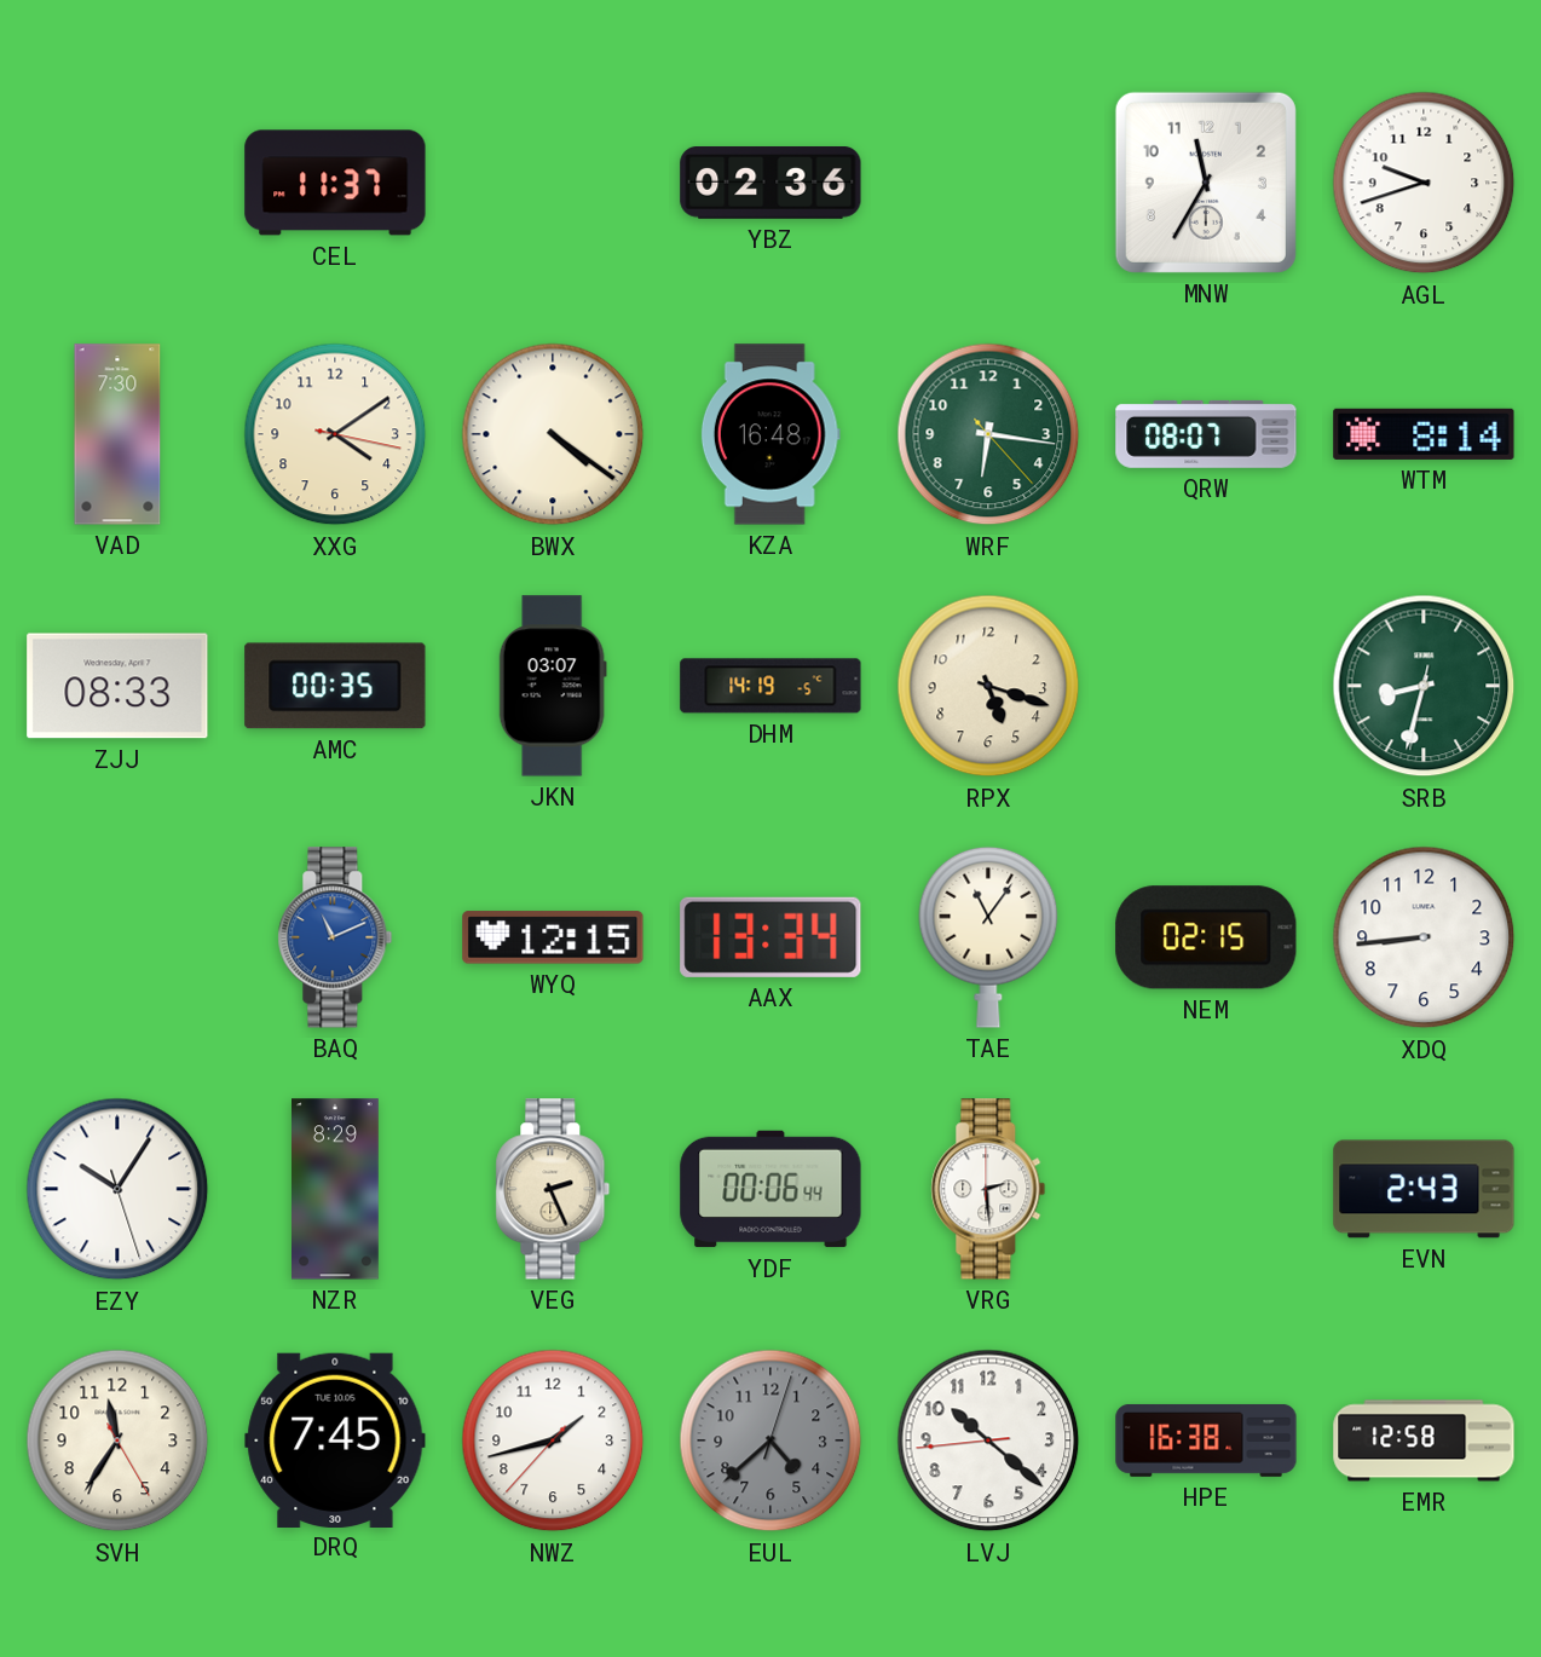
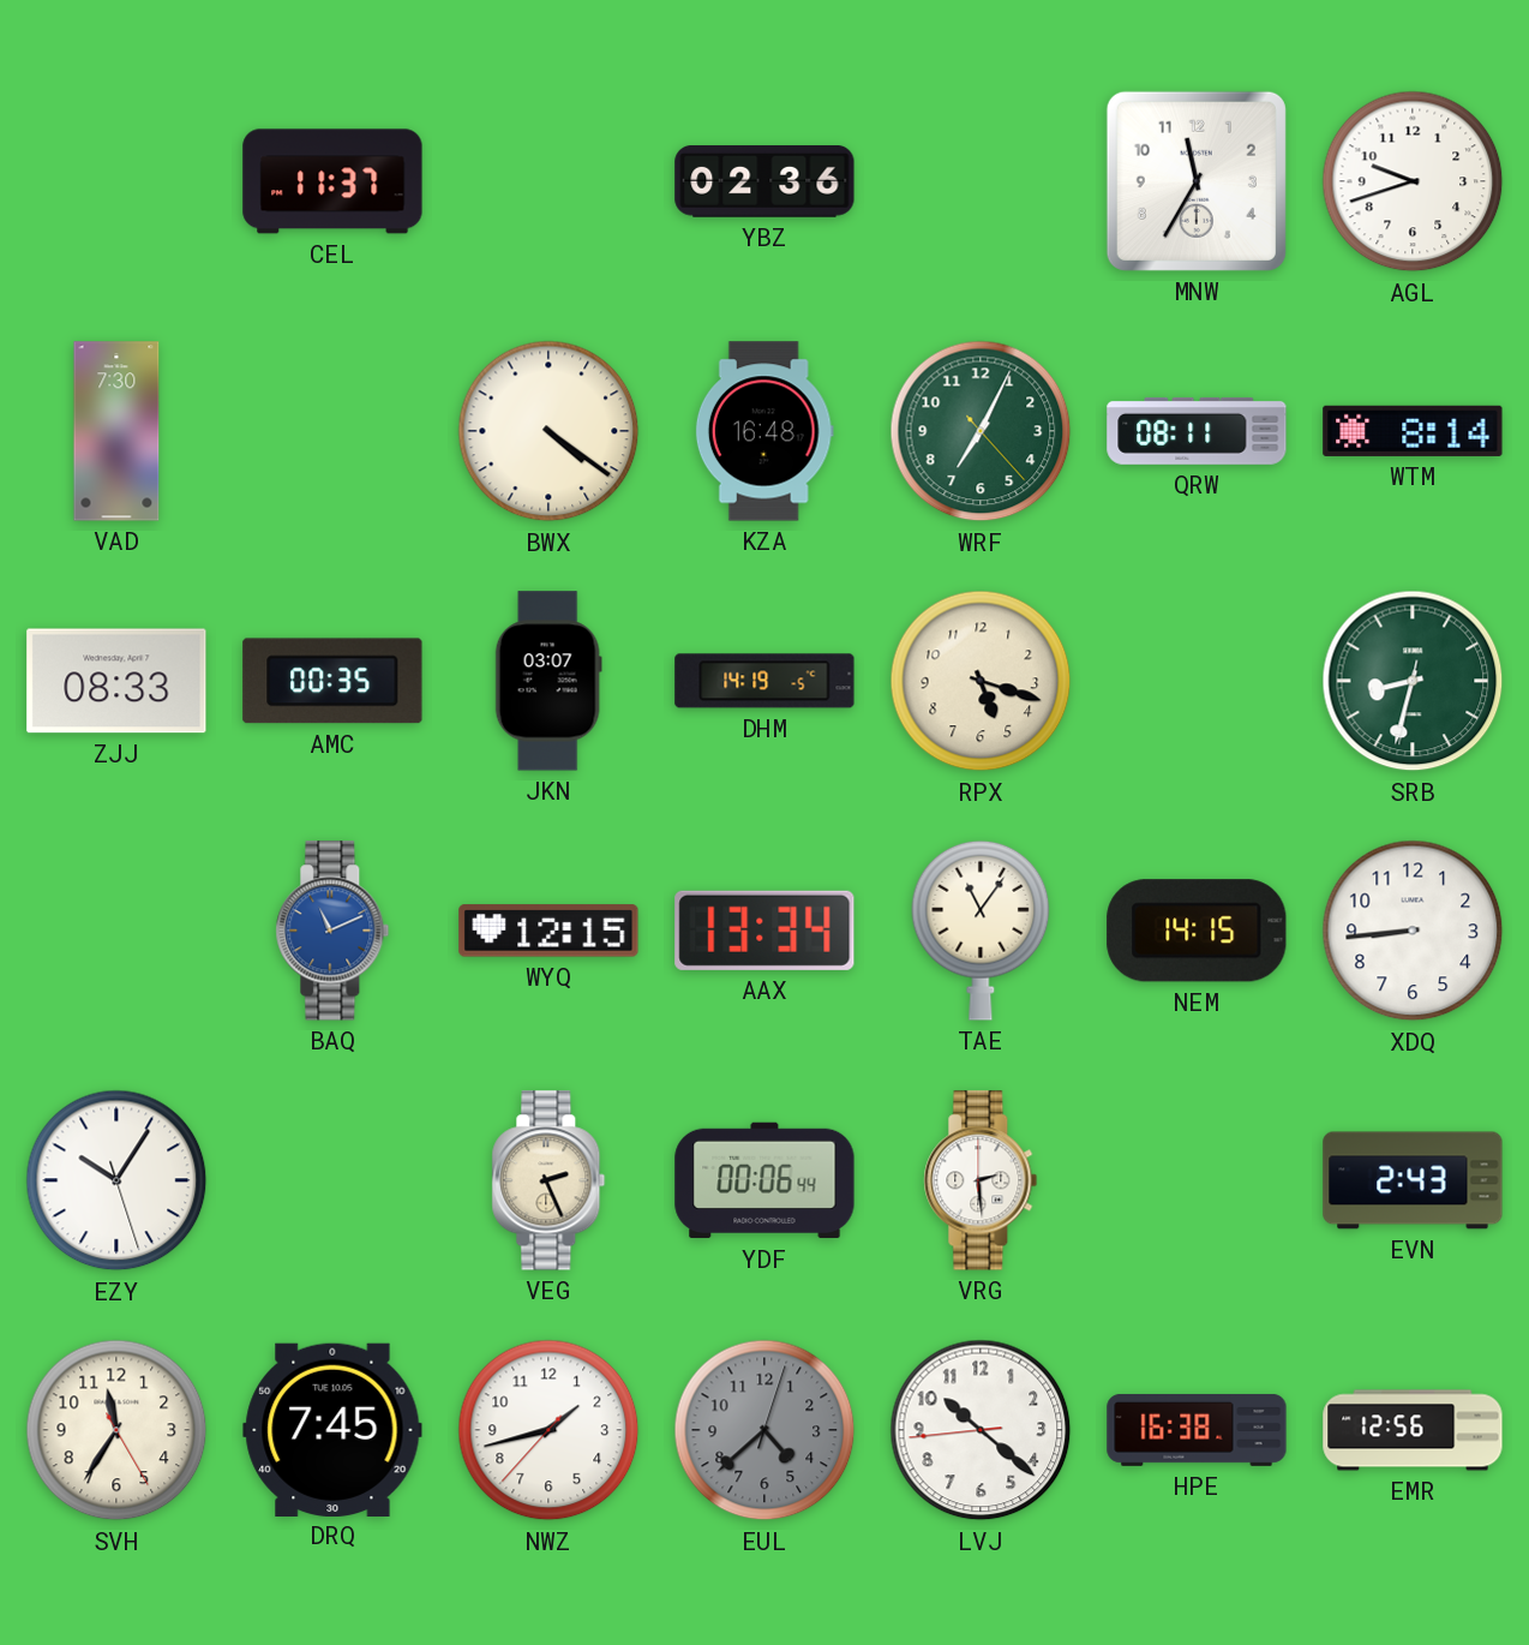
XXG: 4:09 -> none
WRF: 6:16 -> 7:04
QRW: 08:07 -> 08:11
NEM: 02:15 -> 14:15
NZR: 8:29 -> none
EMR: 12:58 -> 12:56
